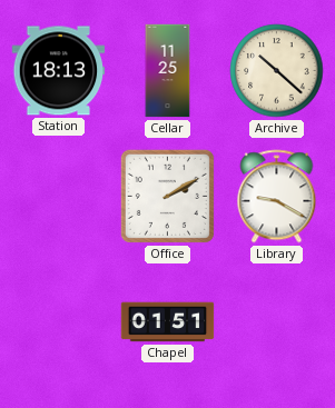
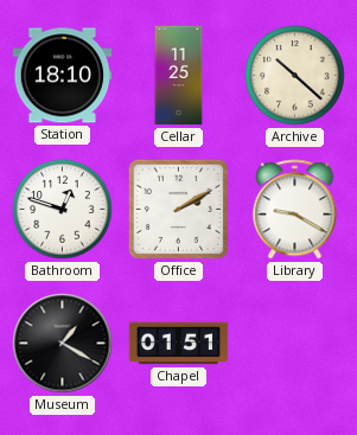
Station: 18:13 -> 18:10
Bathroom: none -> 12:48
Museum: none -> 1:20
